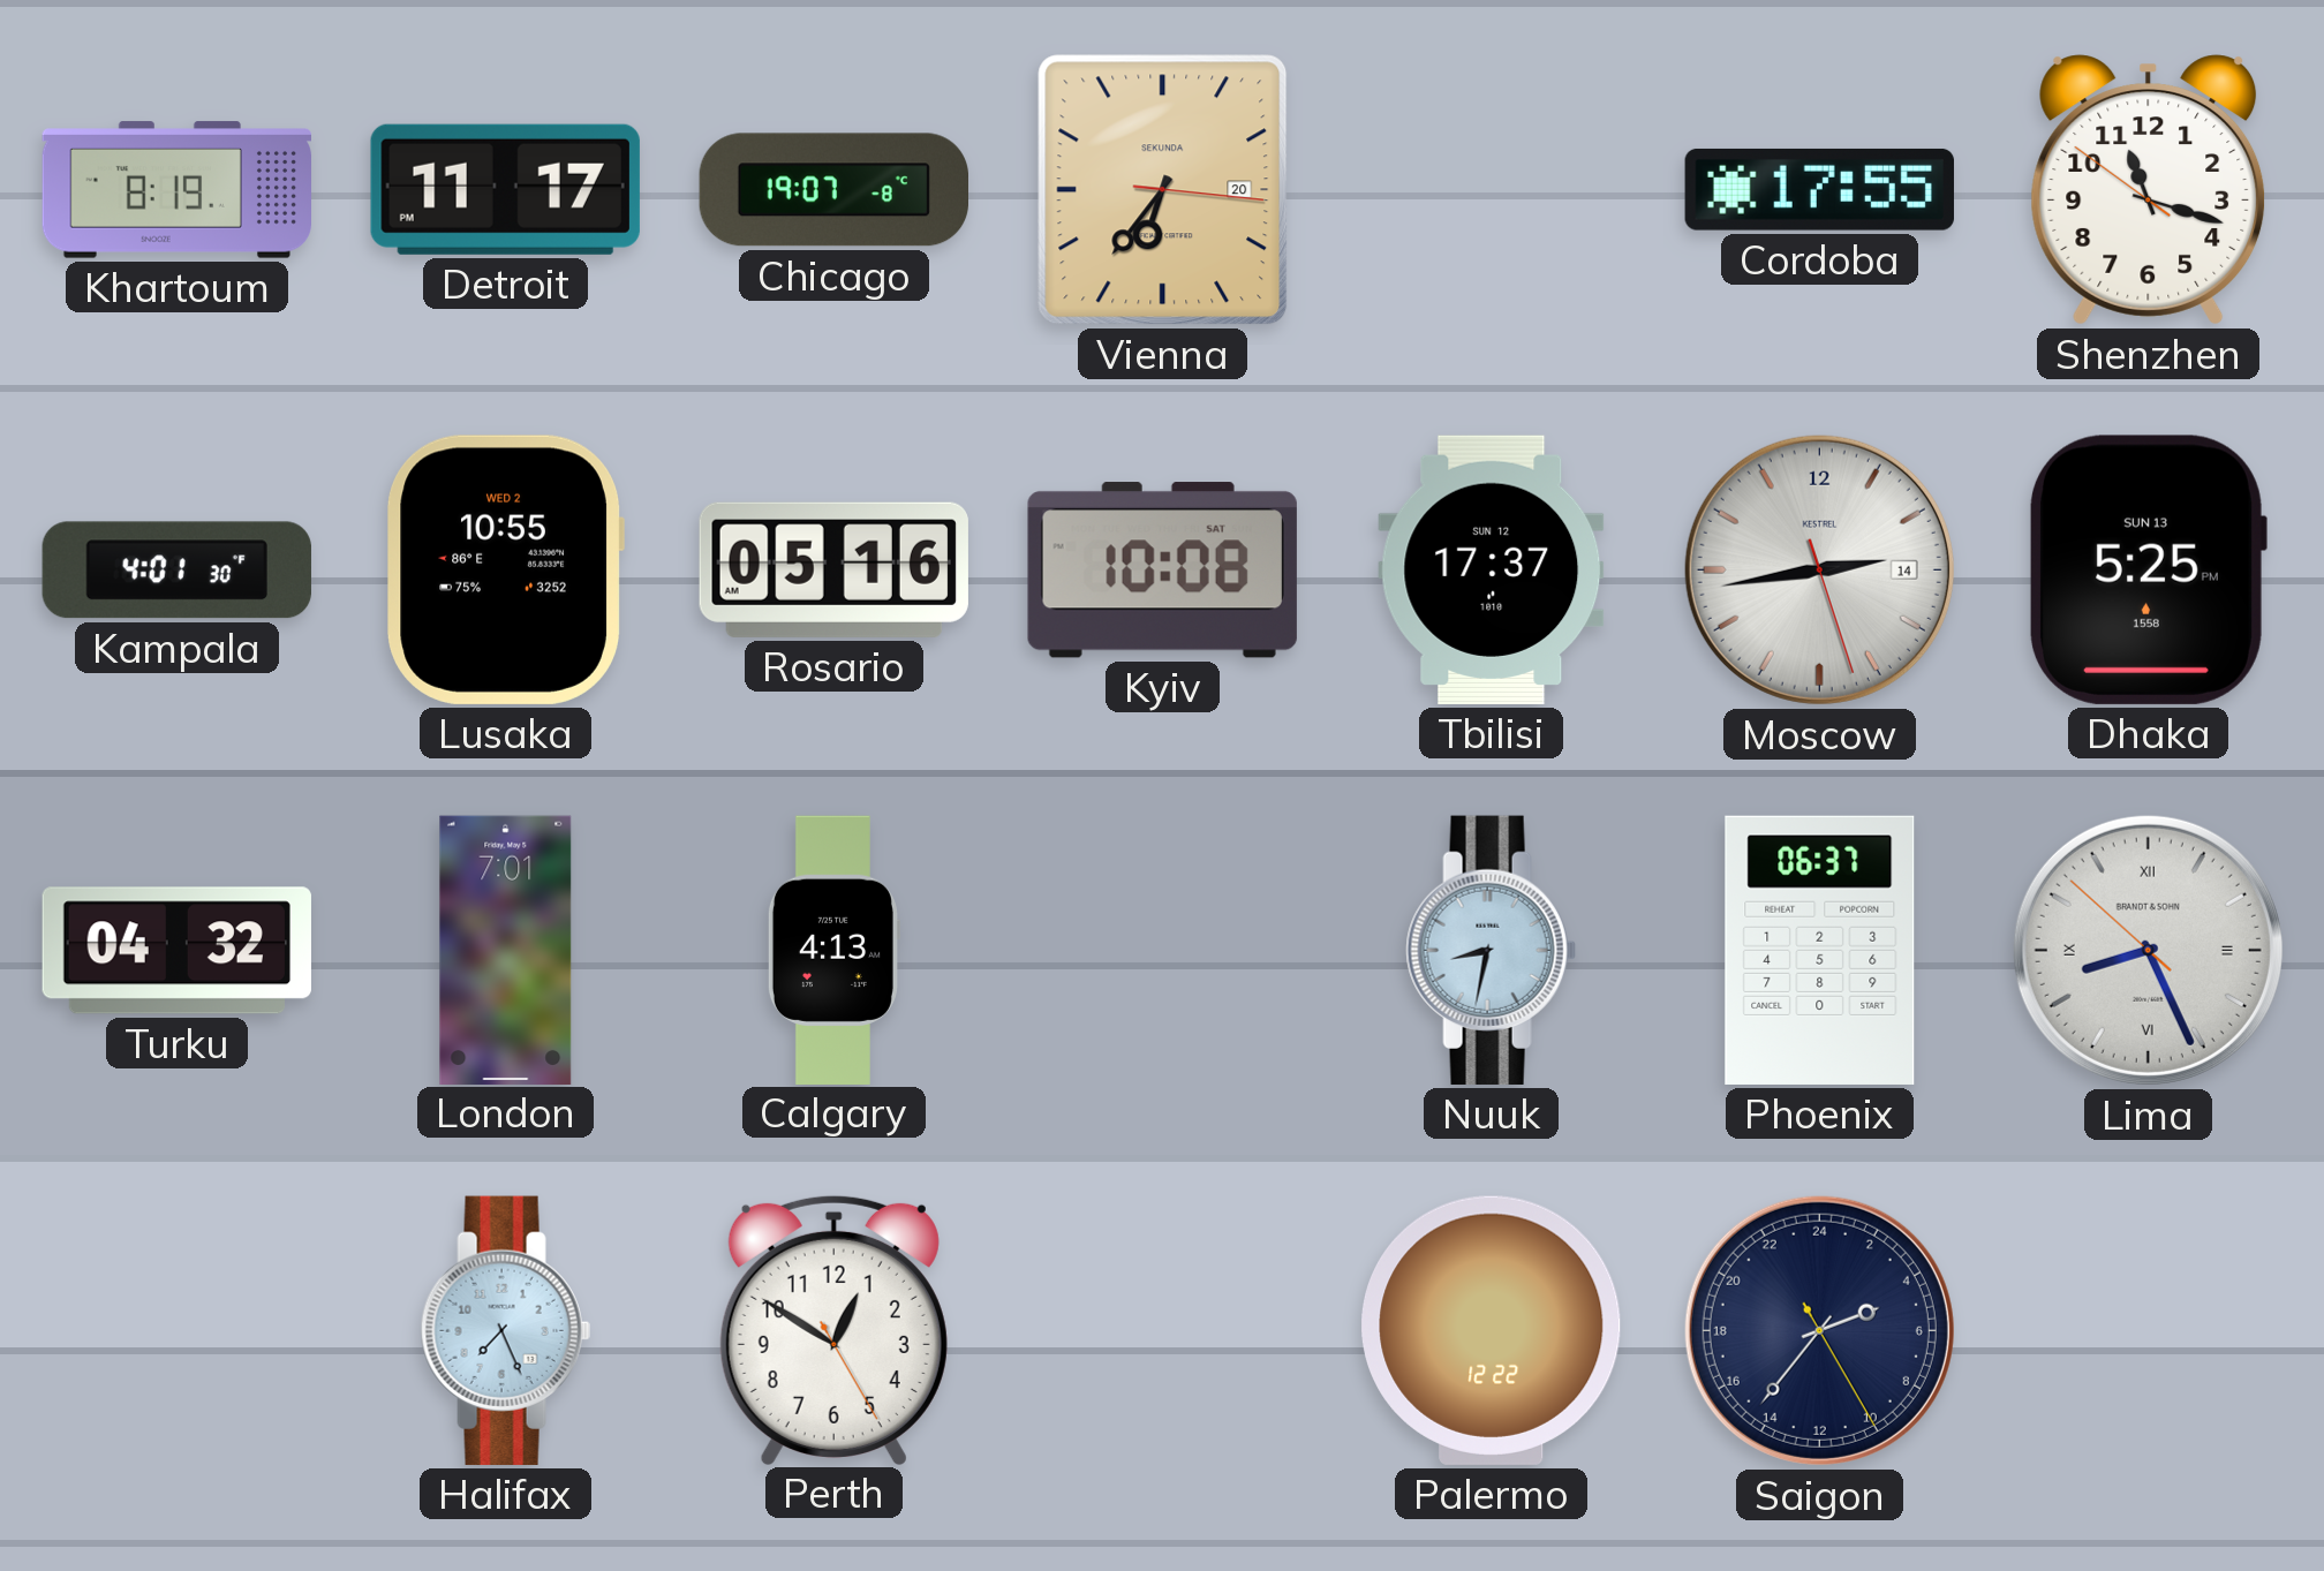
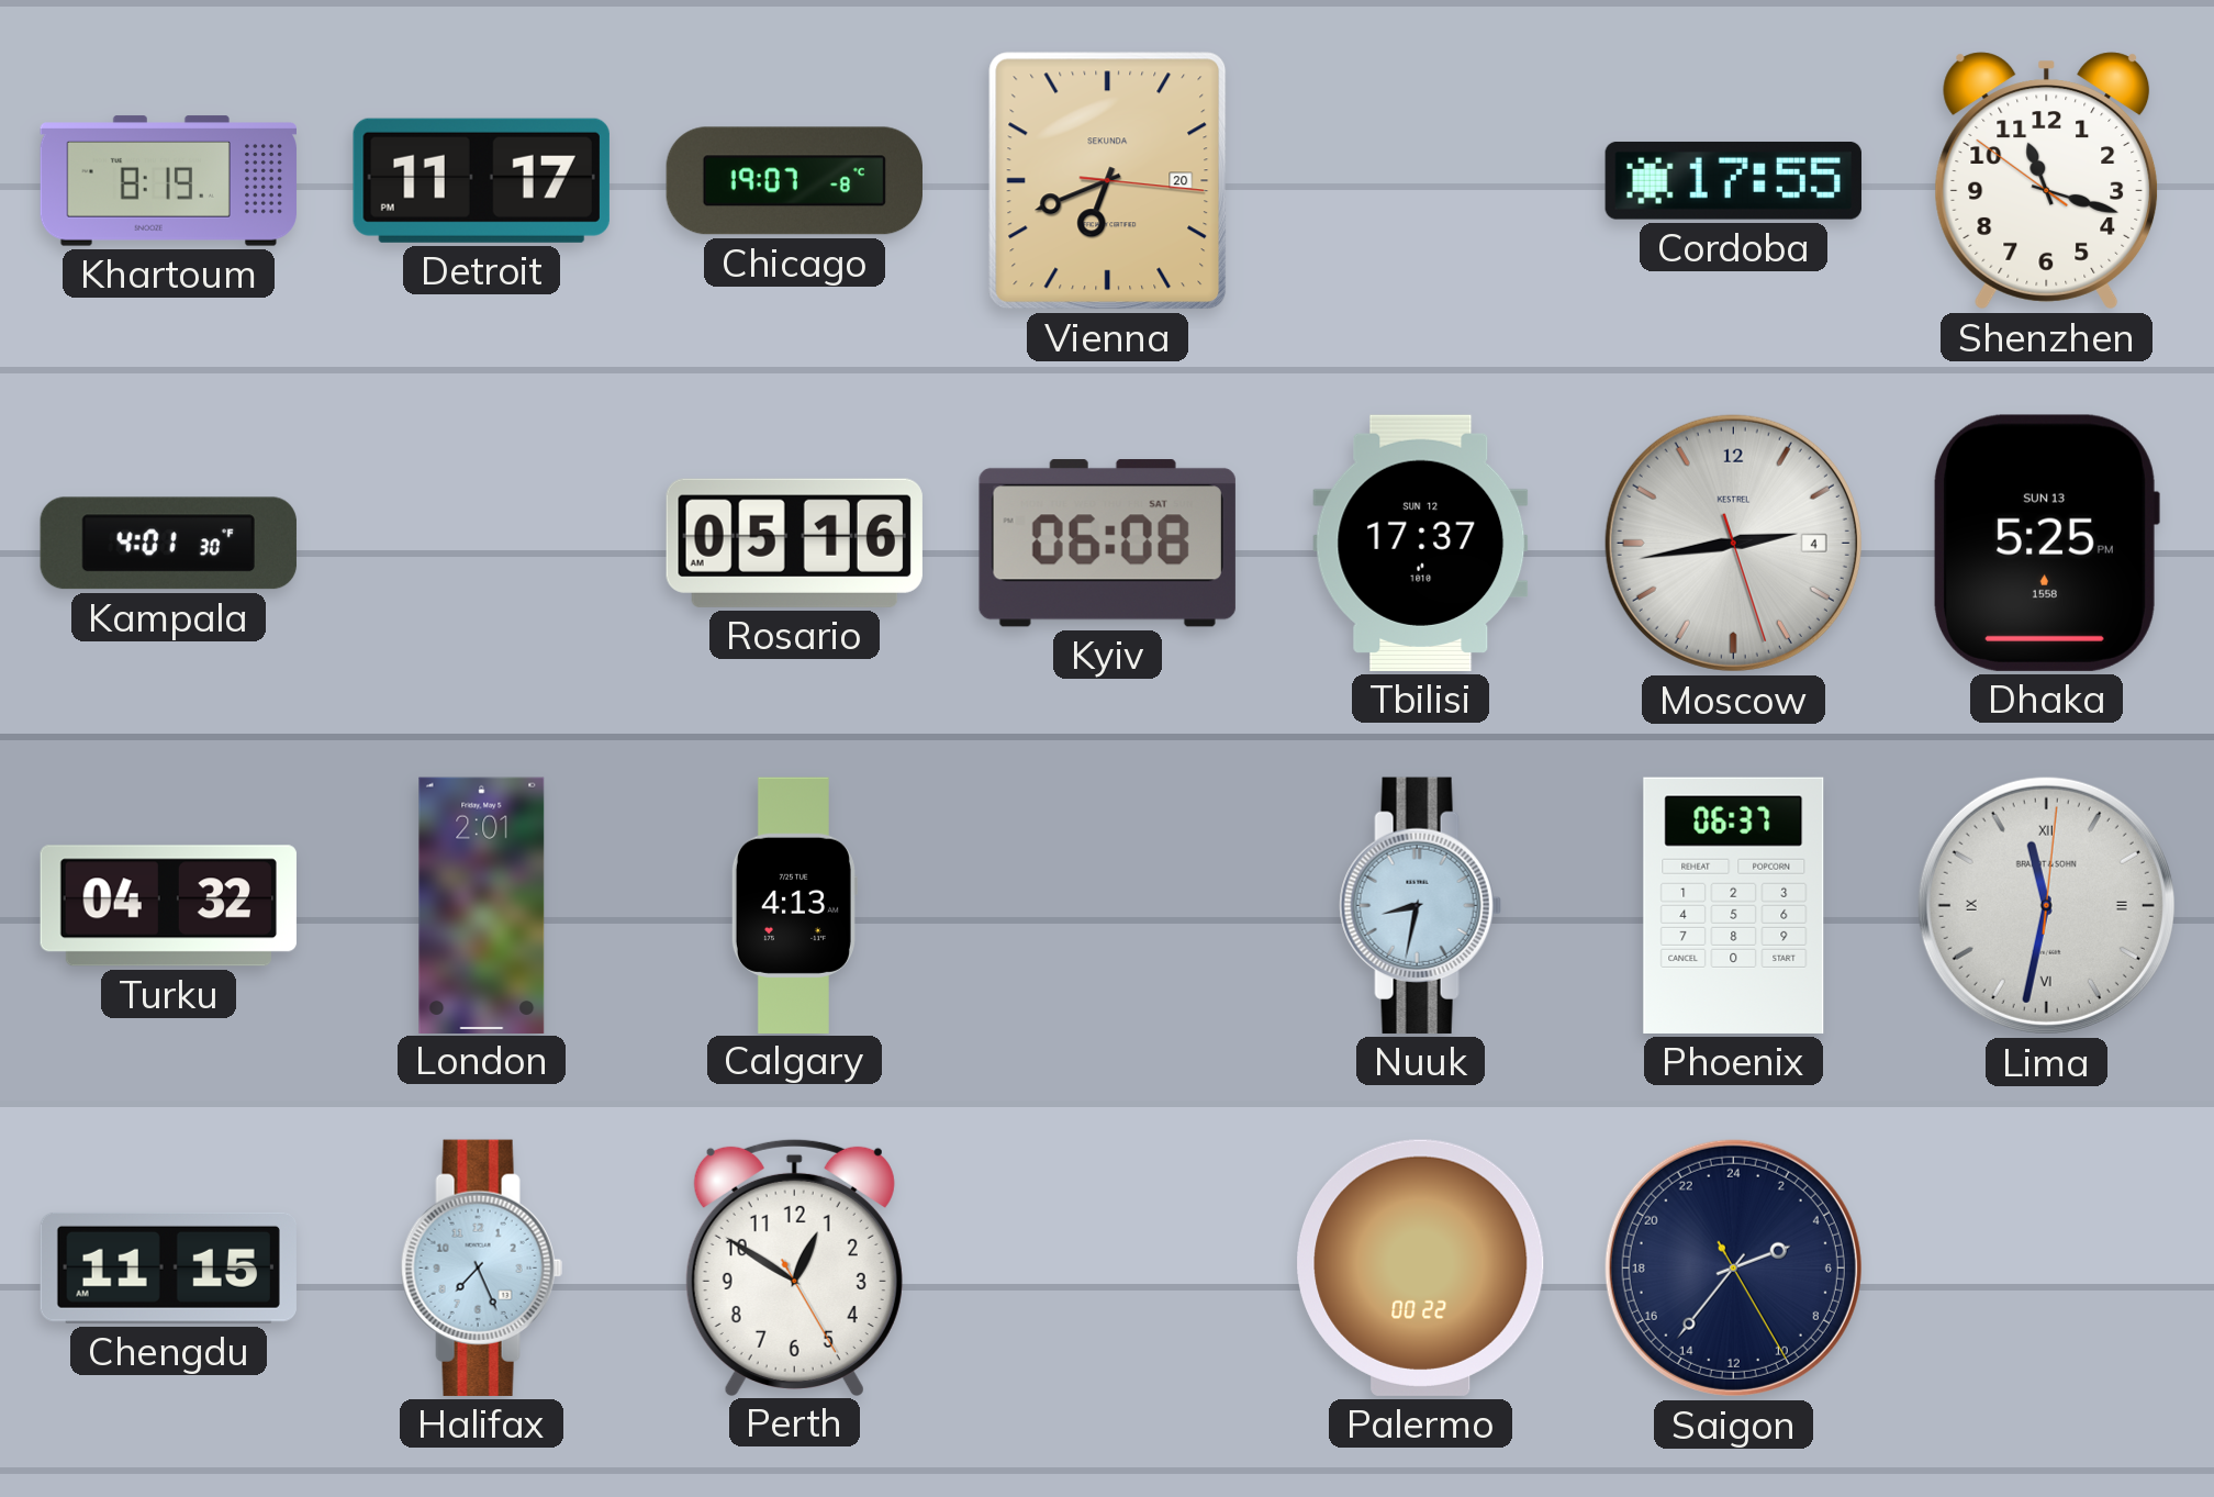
Vienna: 6:36 -> 6:41
Lusaka: 10:55 -> none
Kyiv: 10:08 -> 06:08
Moscow date: 14 -> 4
London: 7:01 -> 2:01
Lima: 8:25 -> 11:32
Chengdu: none -> 11:15
Palermo: 12:22 -> 00:22
